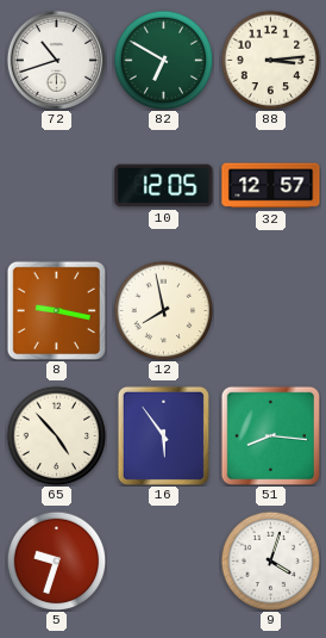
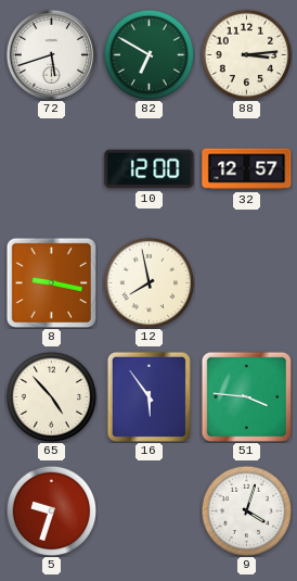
72: 10:42 -> 5:42
10: 12:05 -> 12:00
51: 8:16 -> 3:46
